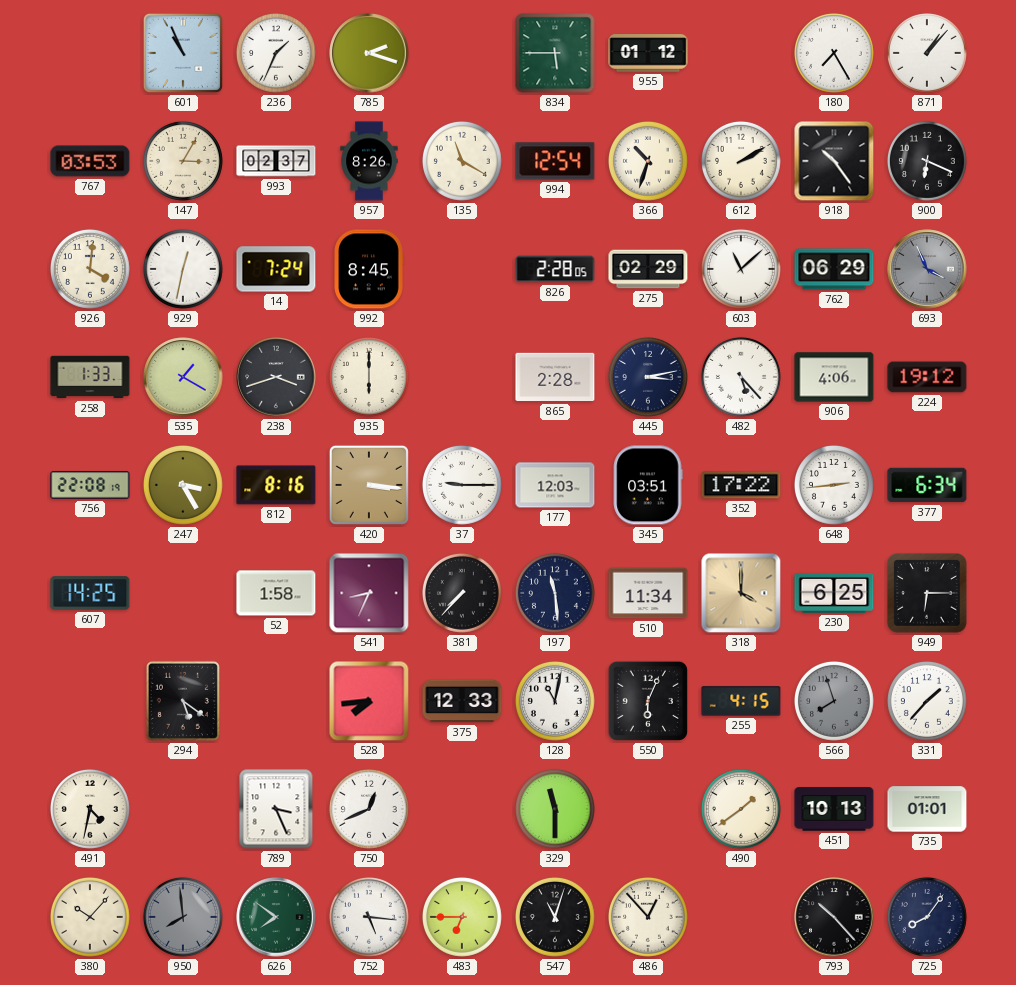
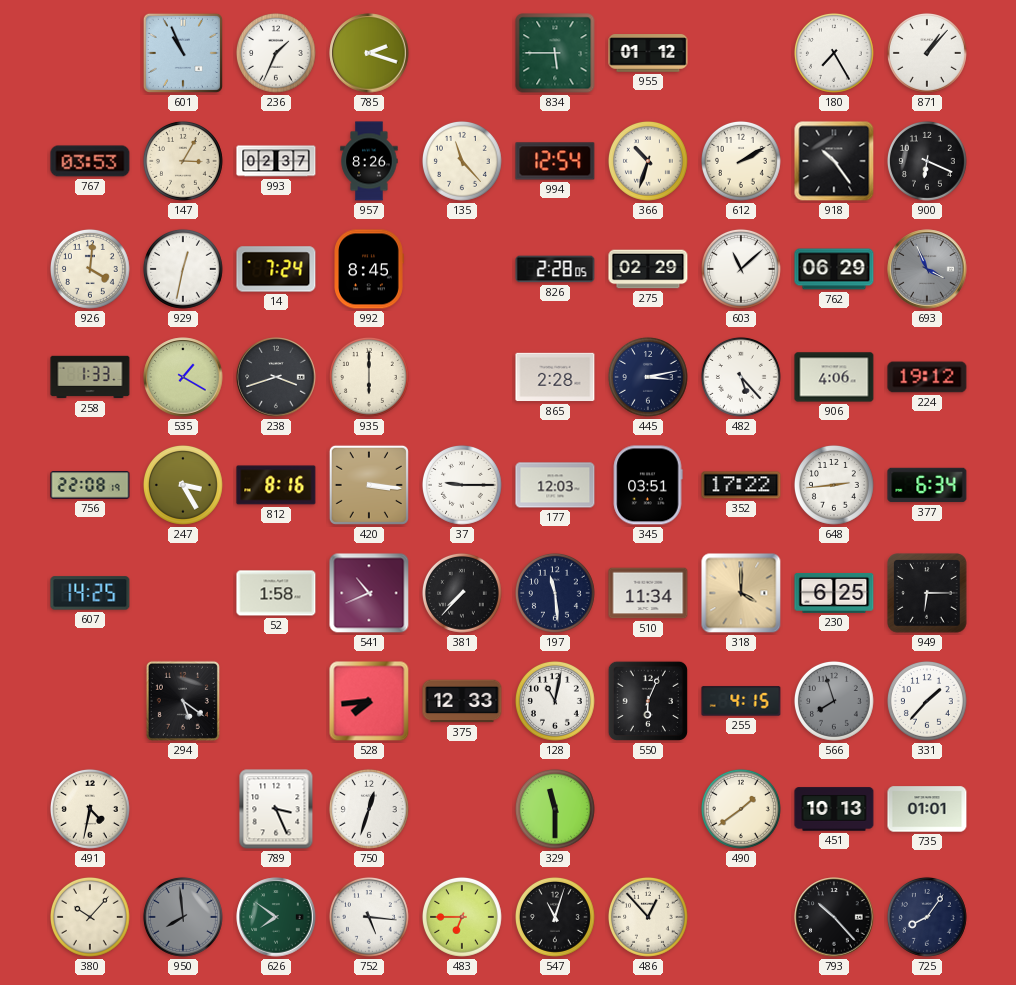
135: 11:20 -> 11:23
541: 8:34 -> 10:41
750: 12:41 -> 12:33
